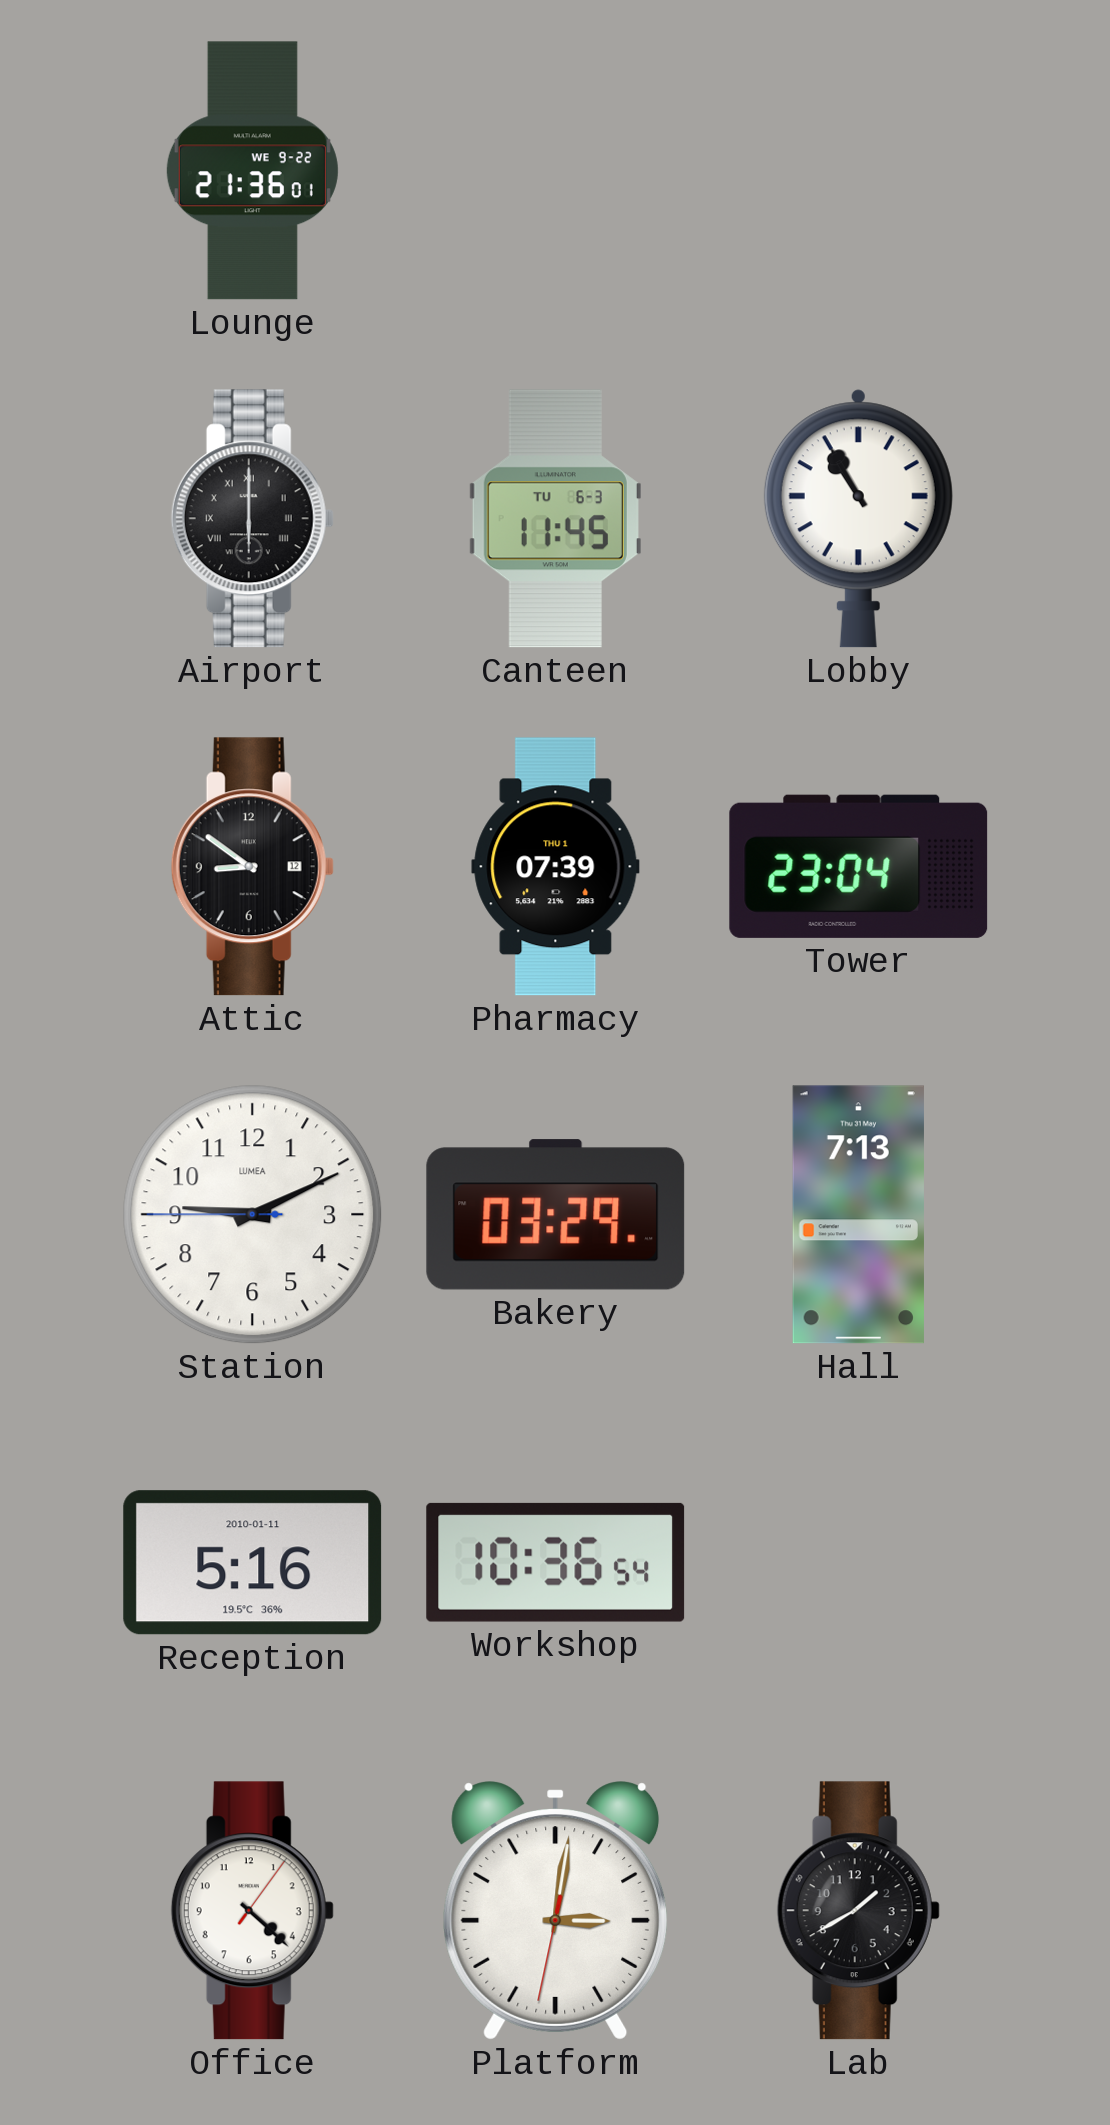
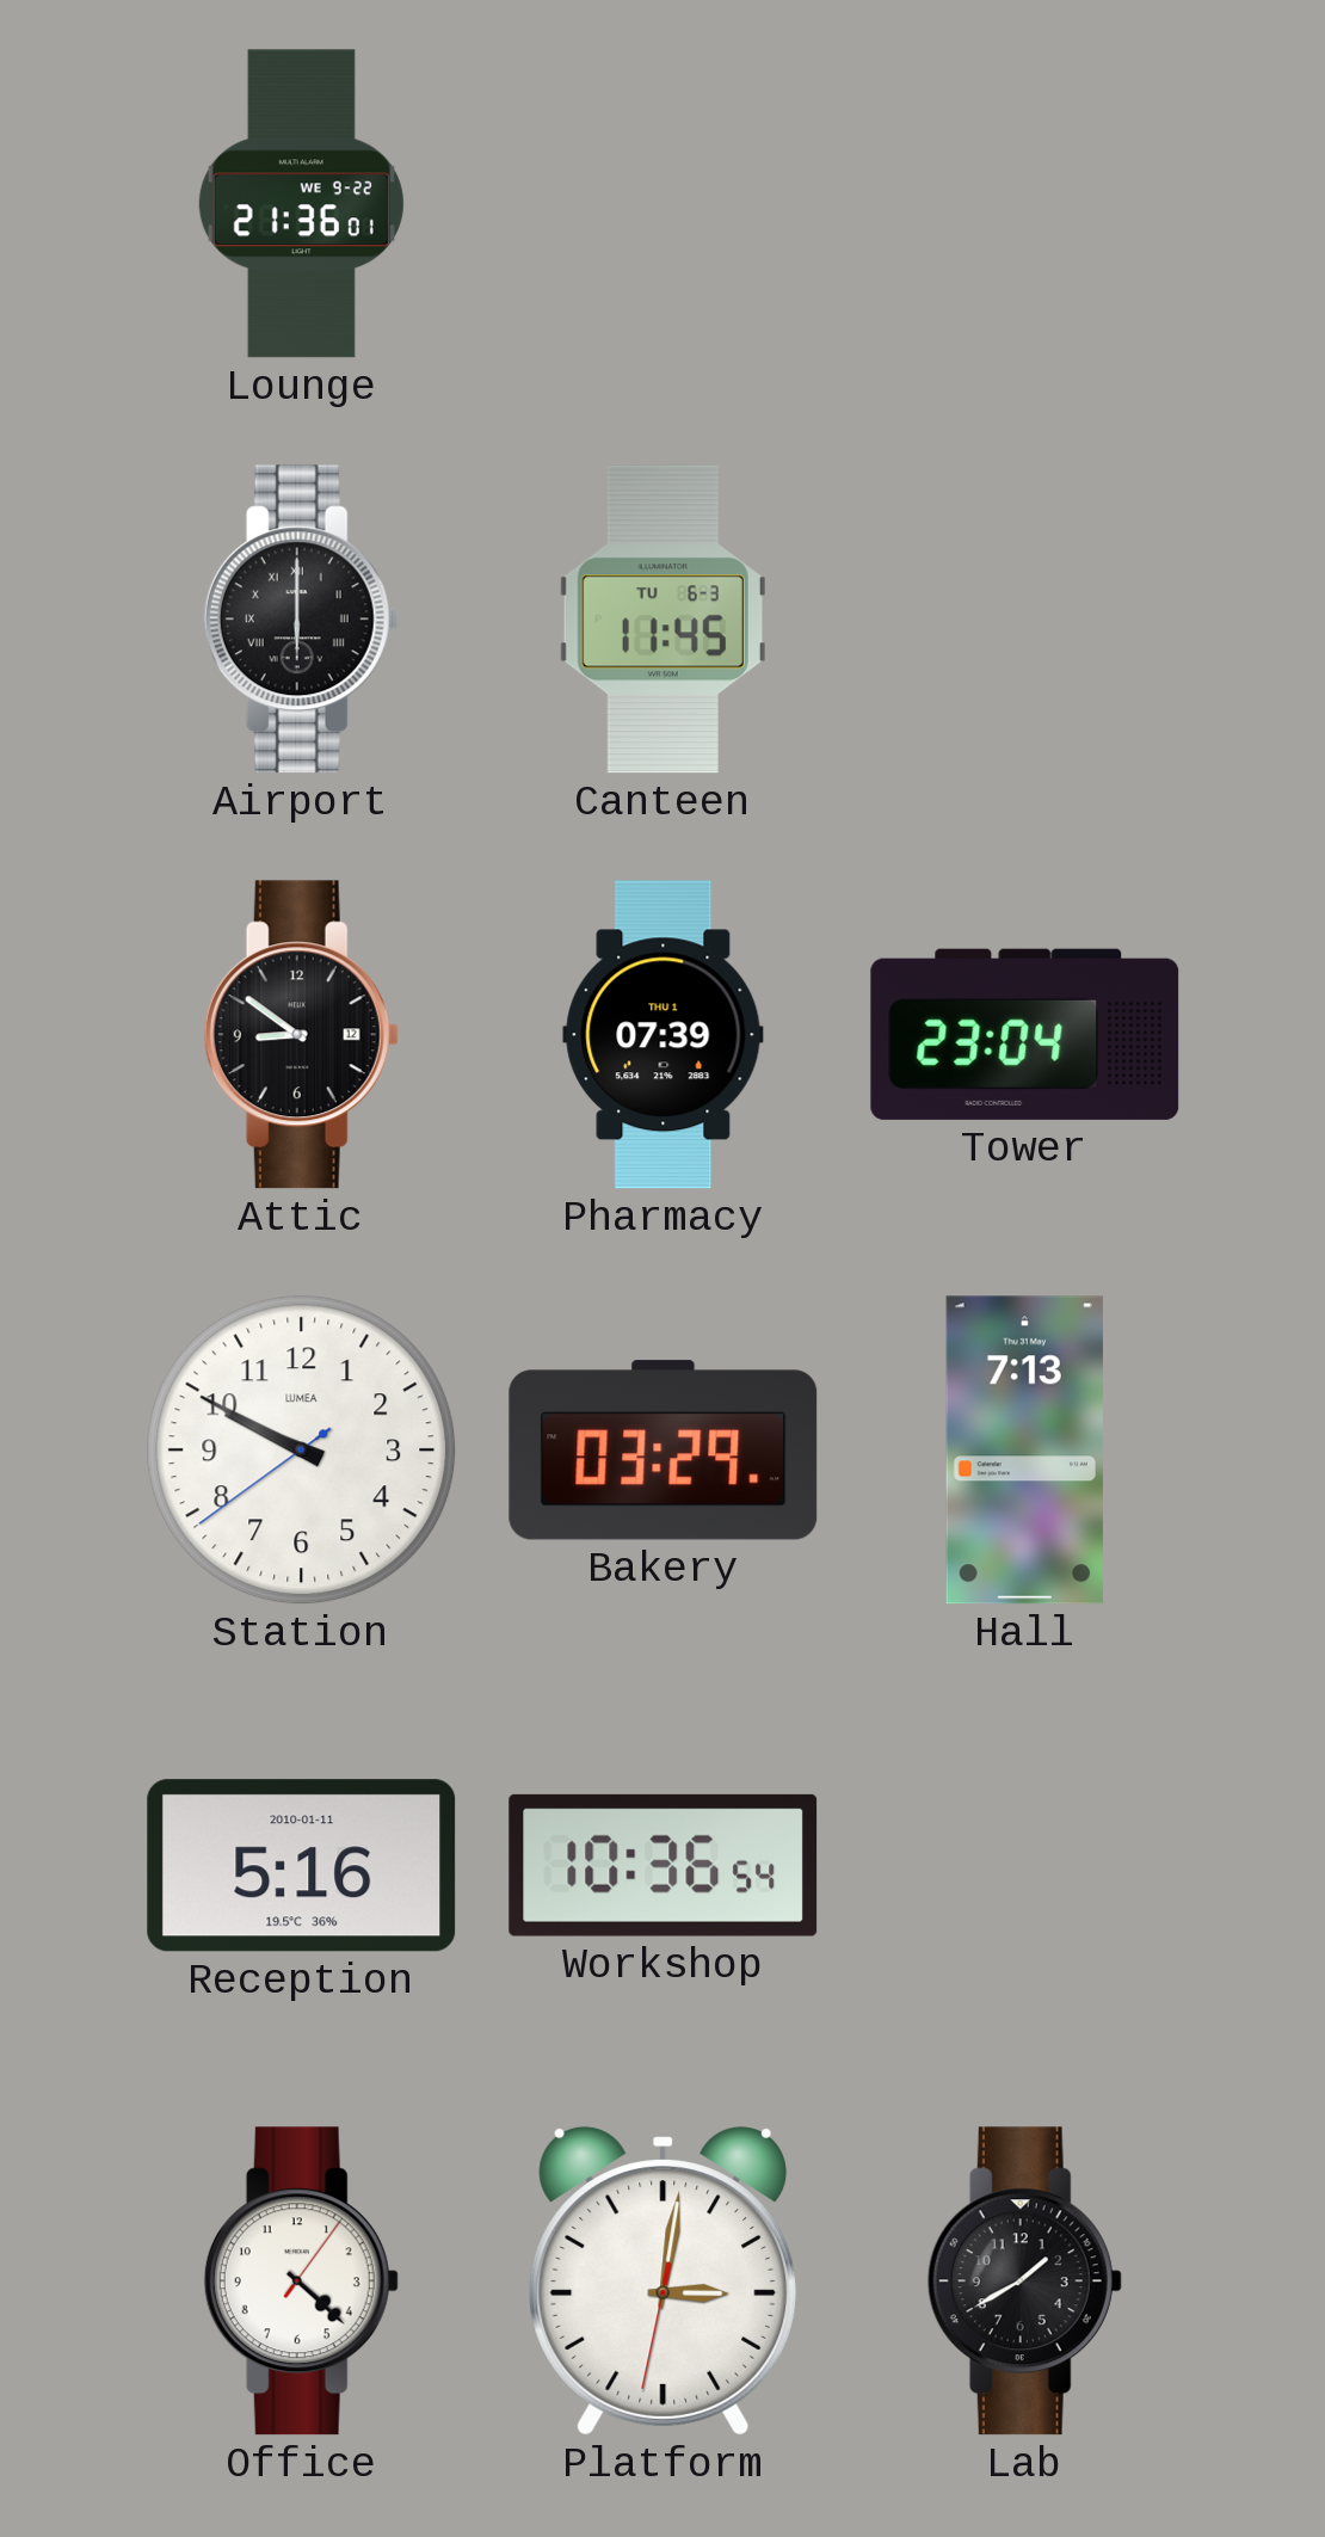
Lobby: 10:55 -> none
Station: 9:10 -> 9:49
